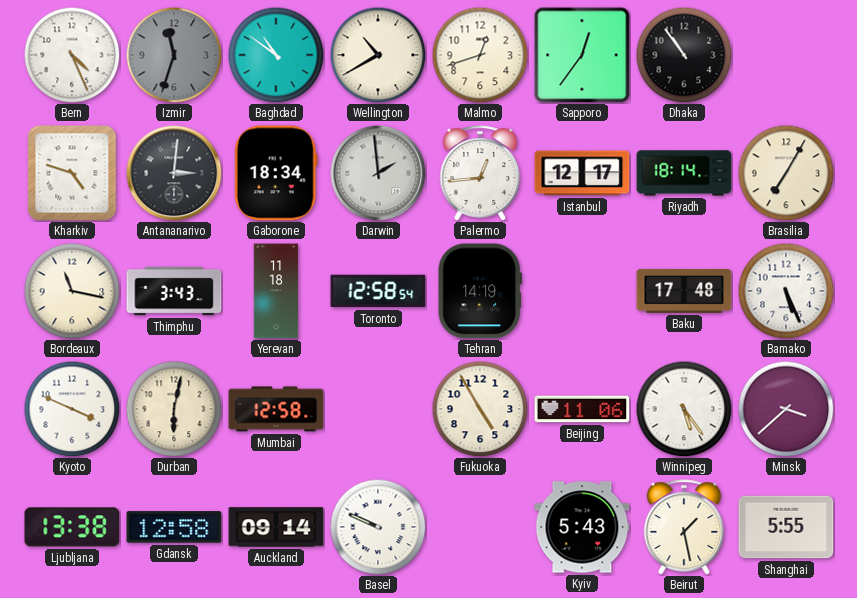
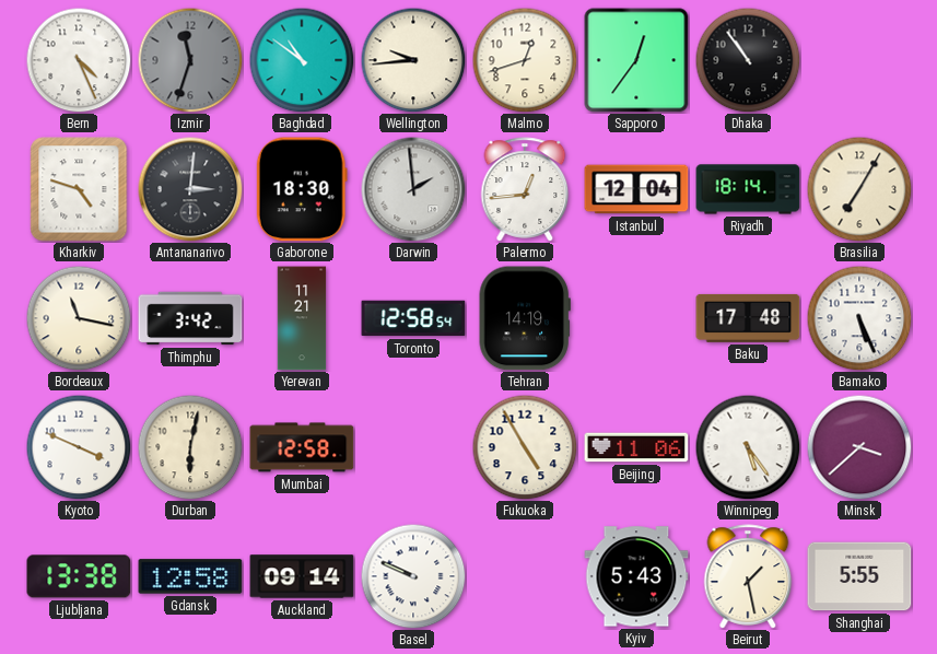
Wellington: 10:40 -> 9:44
Gaborone: 18:34 -> 18:30
Istanbul: 12:17 -> 12:04
Thimphu: 3:43 -> 3:42
Yerevan: 11:18 -> 11:21
